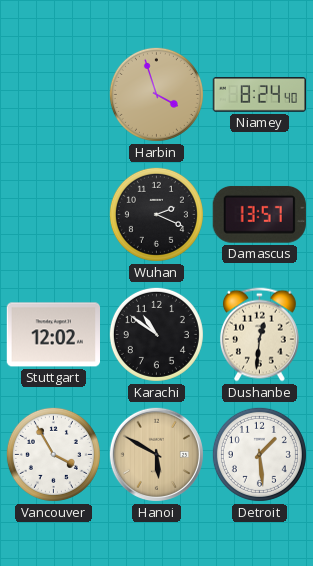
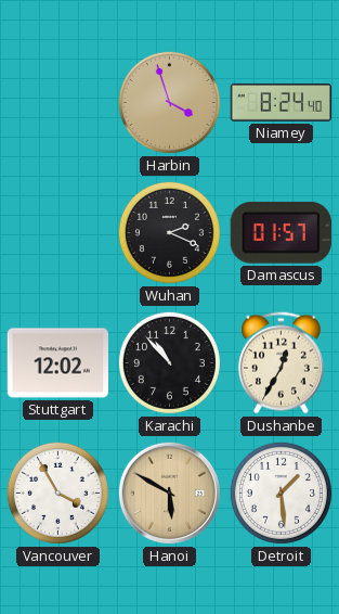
Damascus: 13:57 -> 01:57
Karachi: 10:51 -> 10:53
Dushanbe: 12:31 -> 12:35
